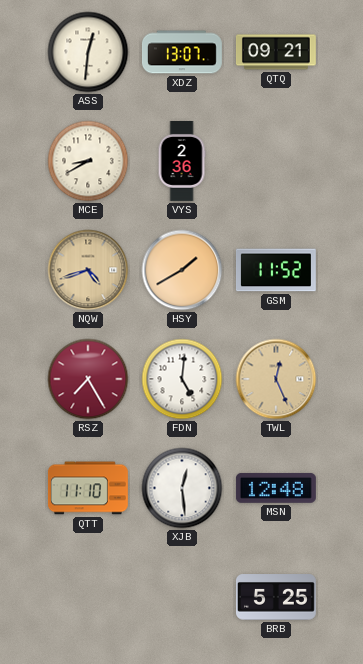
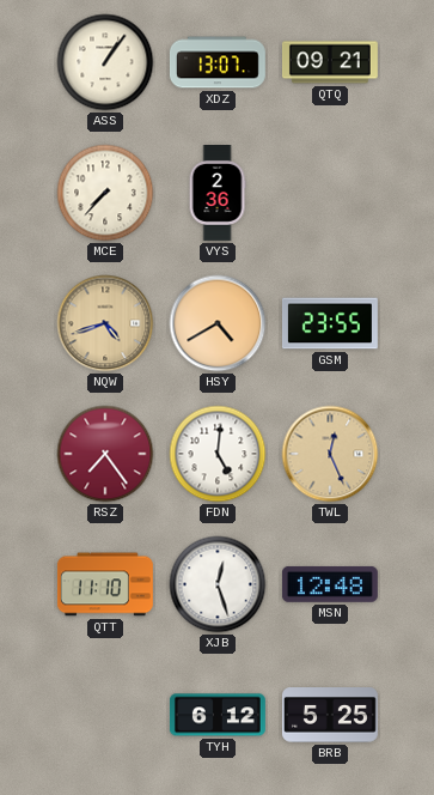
ASS: 12:31 -> 1:06
MCE: 8:40 -> 7:37
HSY: 1:40 -> 4:40
GSM: 11:52 -> 23:55
RSZ: 7:25 -> 7:24
XJB: 12:29 -> 12:27
TYH: none -> 6:12
